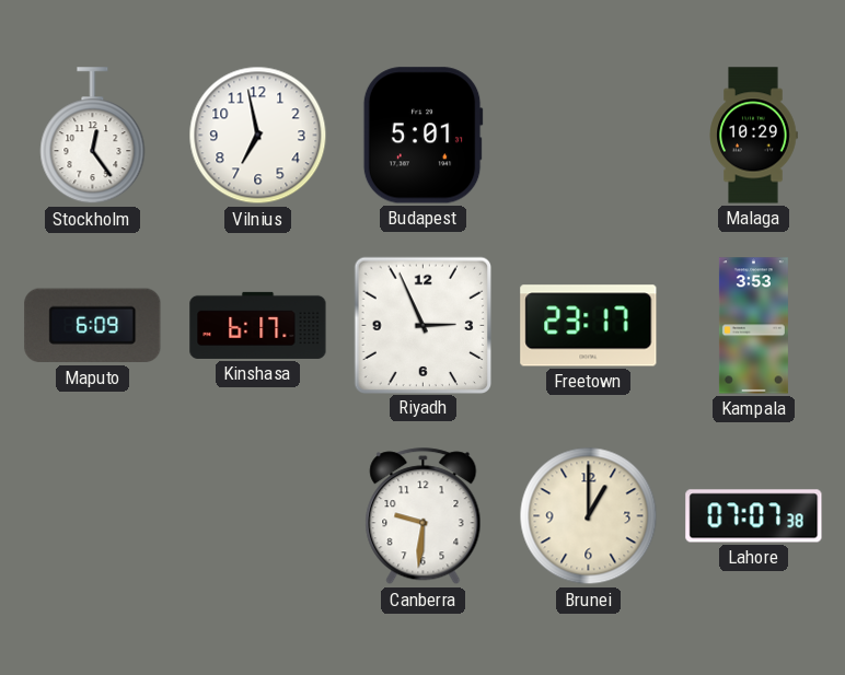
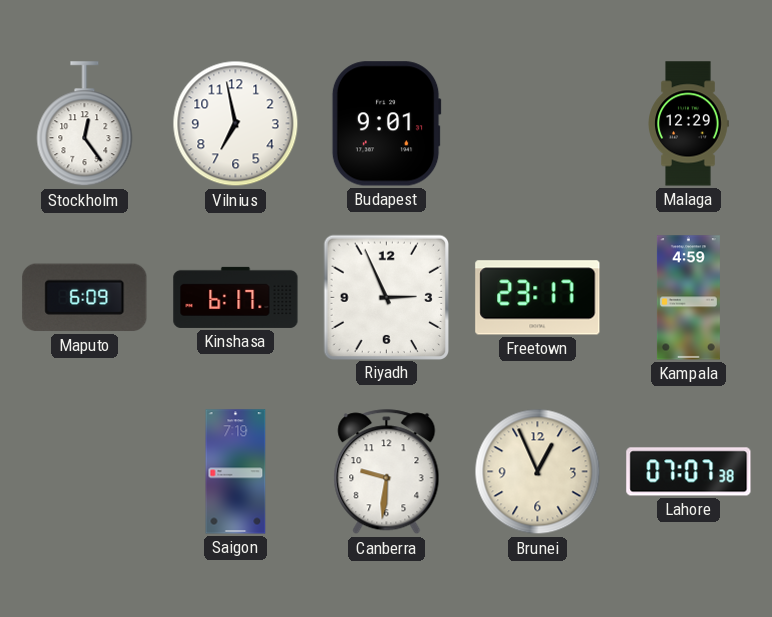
Budapest: 5:01 -> 9:01
Malaga: 10:29 -> 12:29
Kampala: 3:53 -> 4:59
Saigon: none -> 7:19
Brunei: 1:00 -> 12:56
